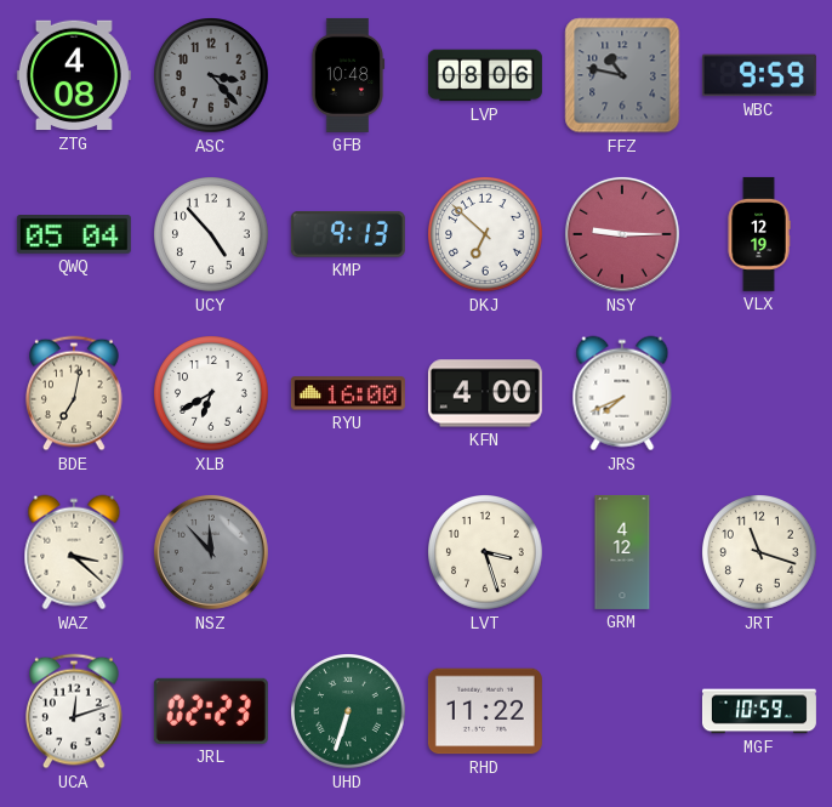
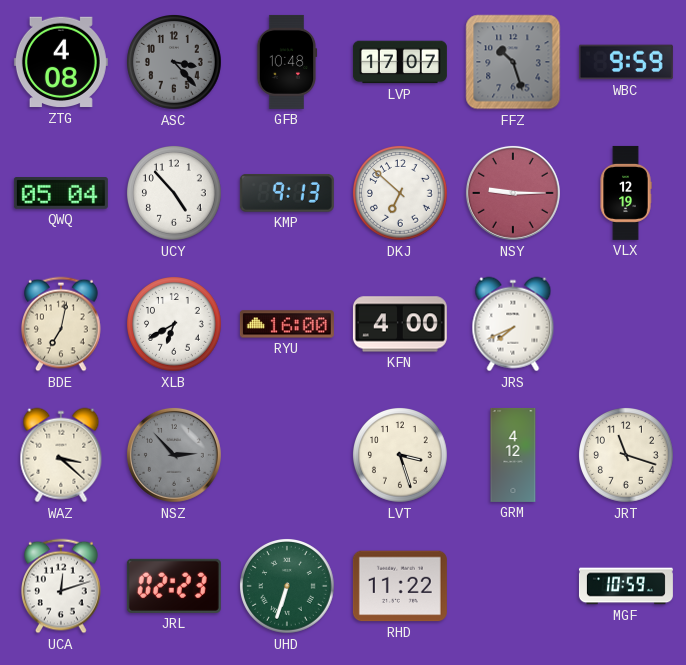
LVP: 08:06 -> 17:07
FFZ: 10:47 -> 10:27
NSZ: 11:53 -> 2:53
